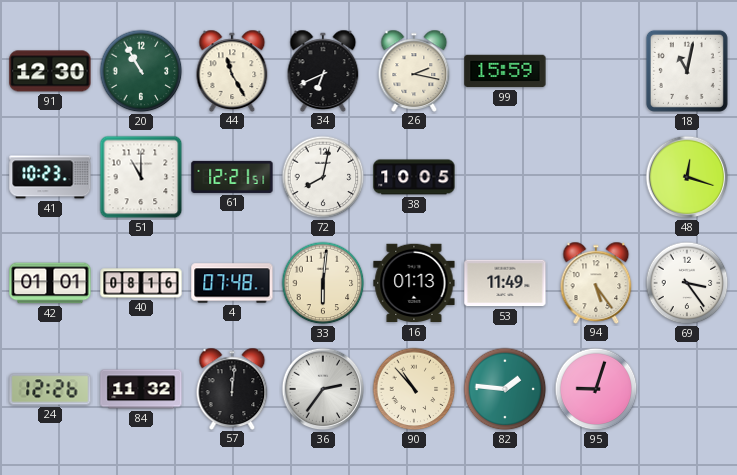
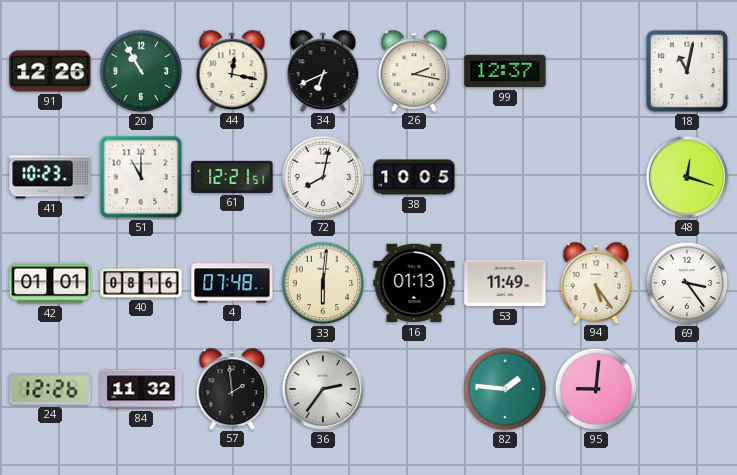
91: 12:30 -> 12:26
44: 11:25 -> 12:17
99: 15:59 -> 12:37
57: 12:01 -> 1:59
90: 10:53 -> none
95: 9:03 -> 9:01
